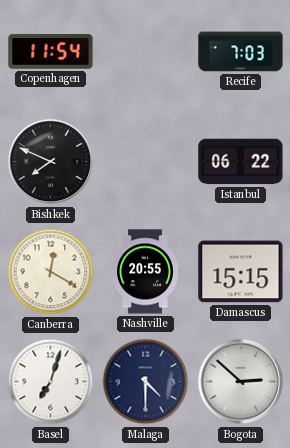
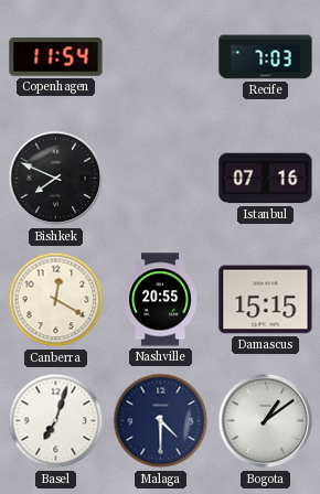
Istanbul: 06:22 -> 07:16
Bogota: 2:52 -> 1:09
